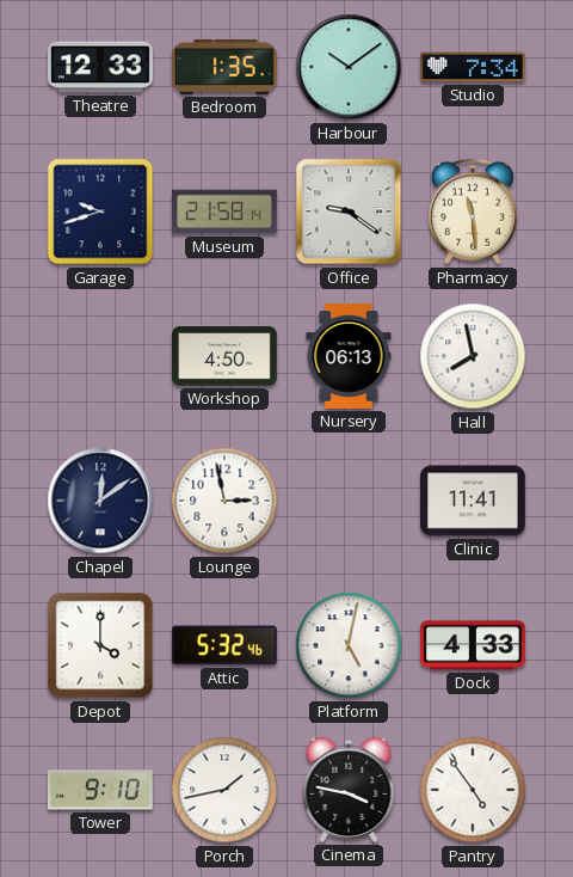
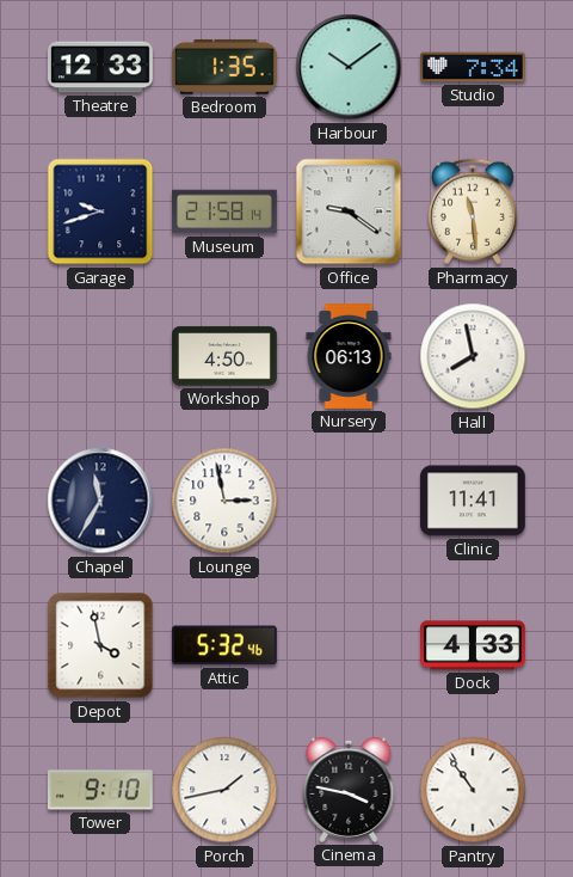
Chapel: 12:09 -> 11:35
Depot: 4:00 -> 3:58
Platform: 5:02 -> none
Pantry: 4:54 -> 10:54
